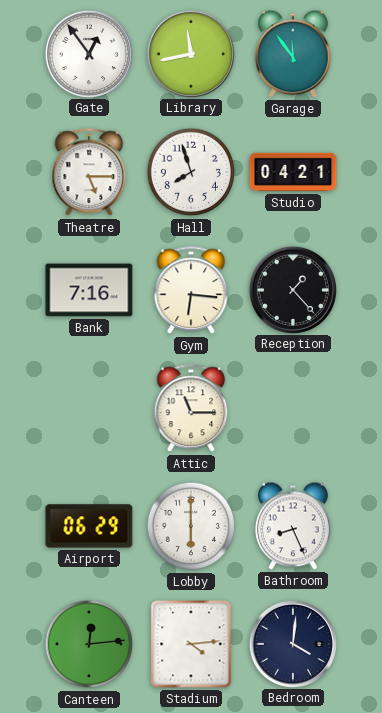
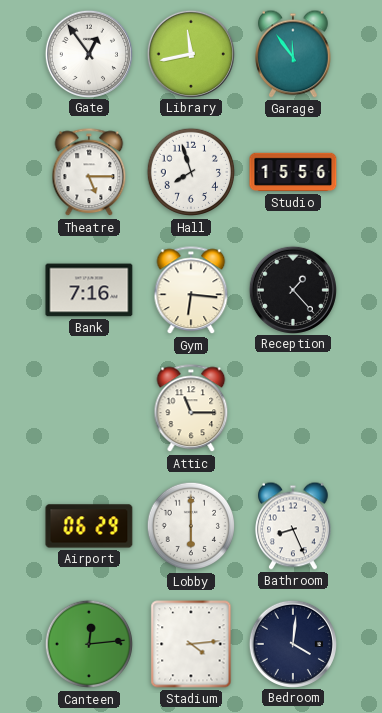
Studio: 04:21 -> 15:56
